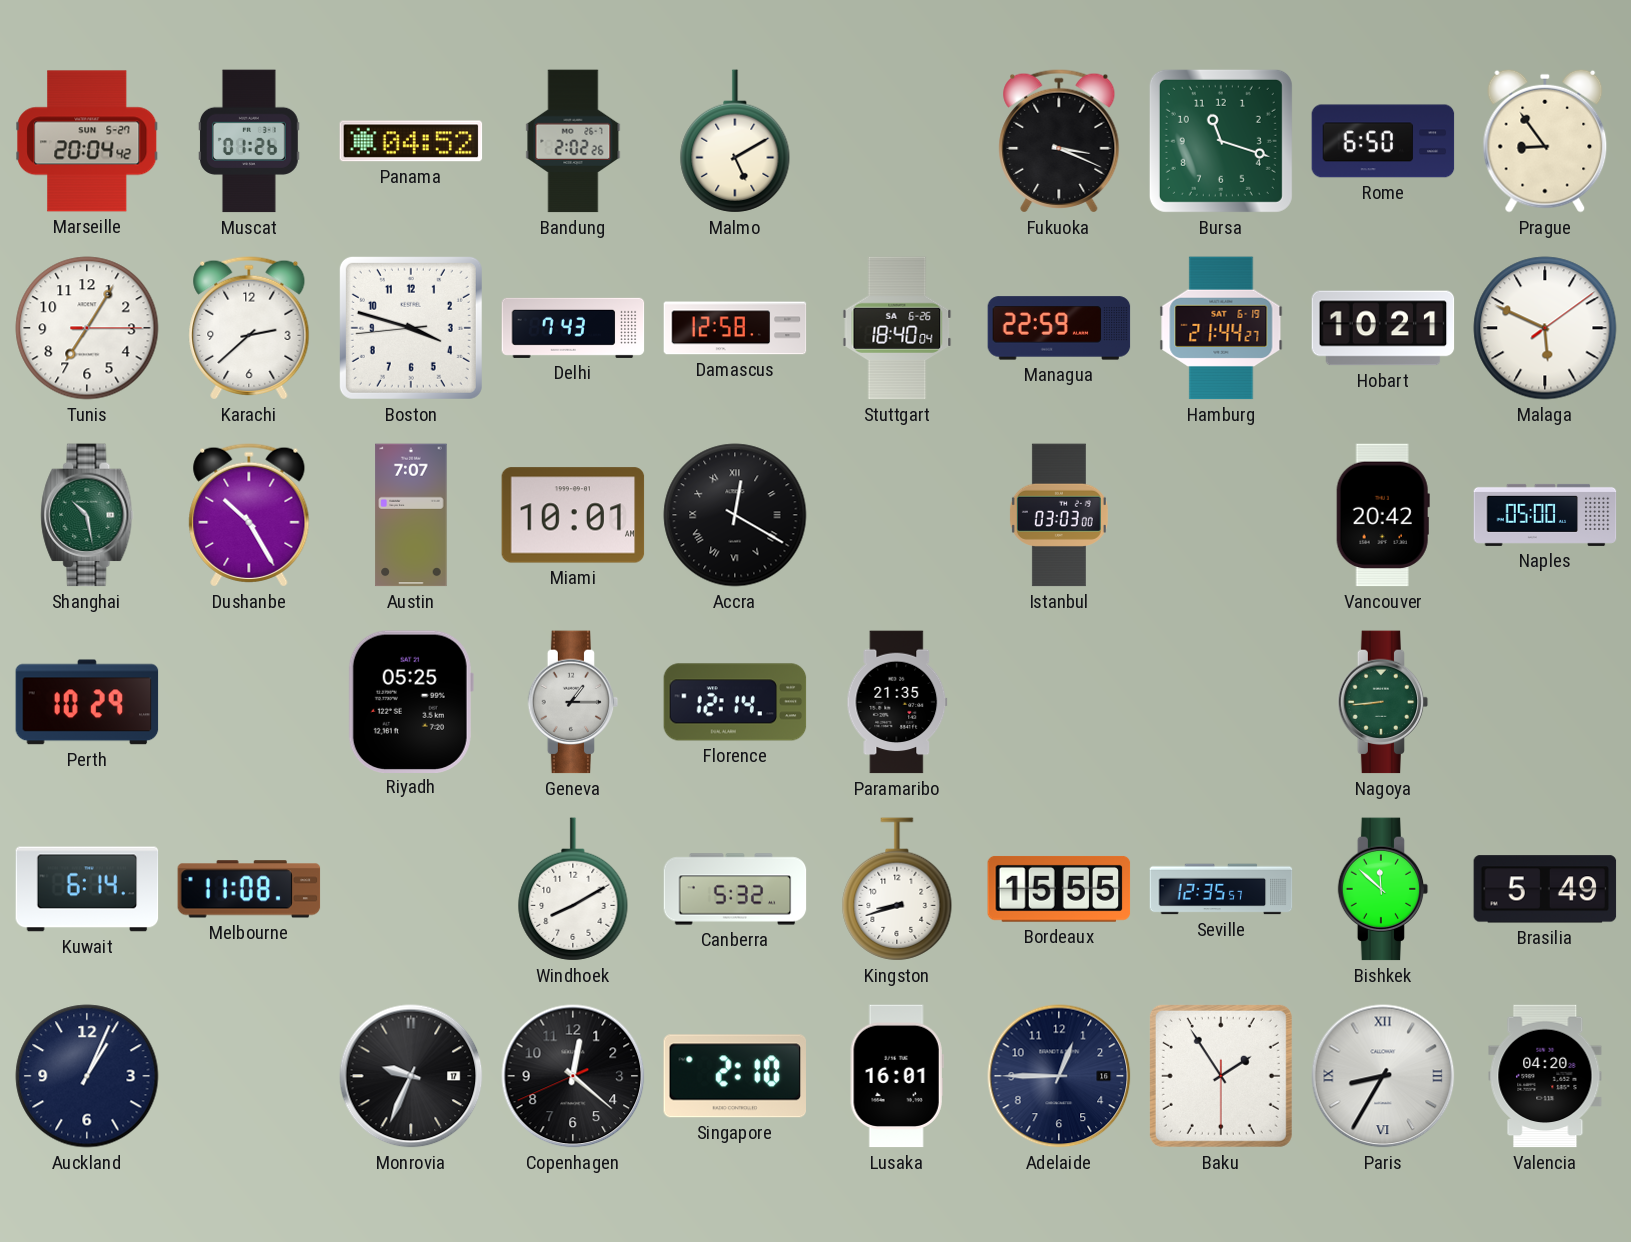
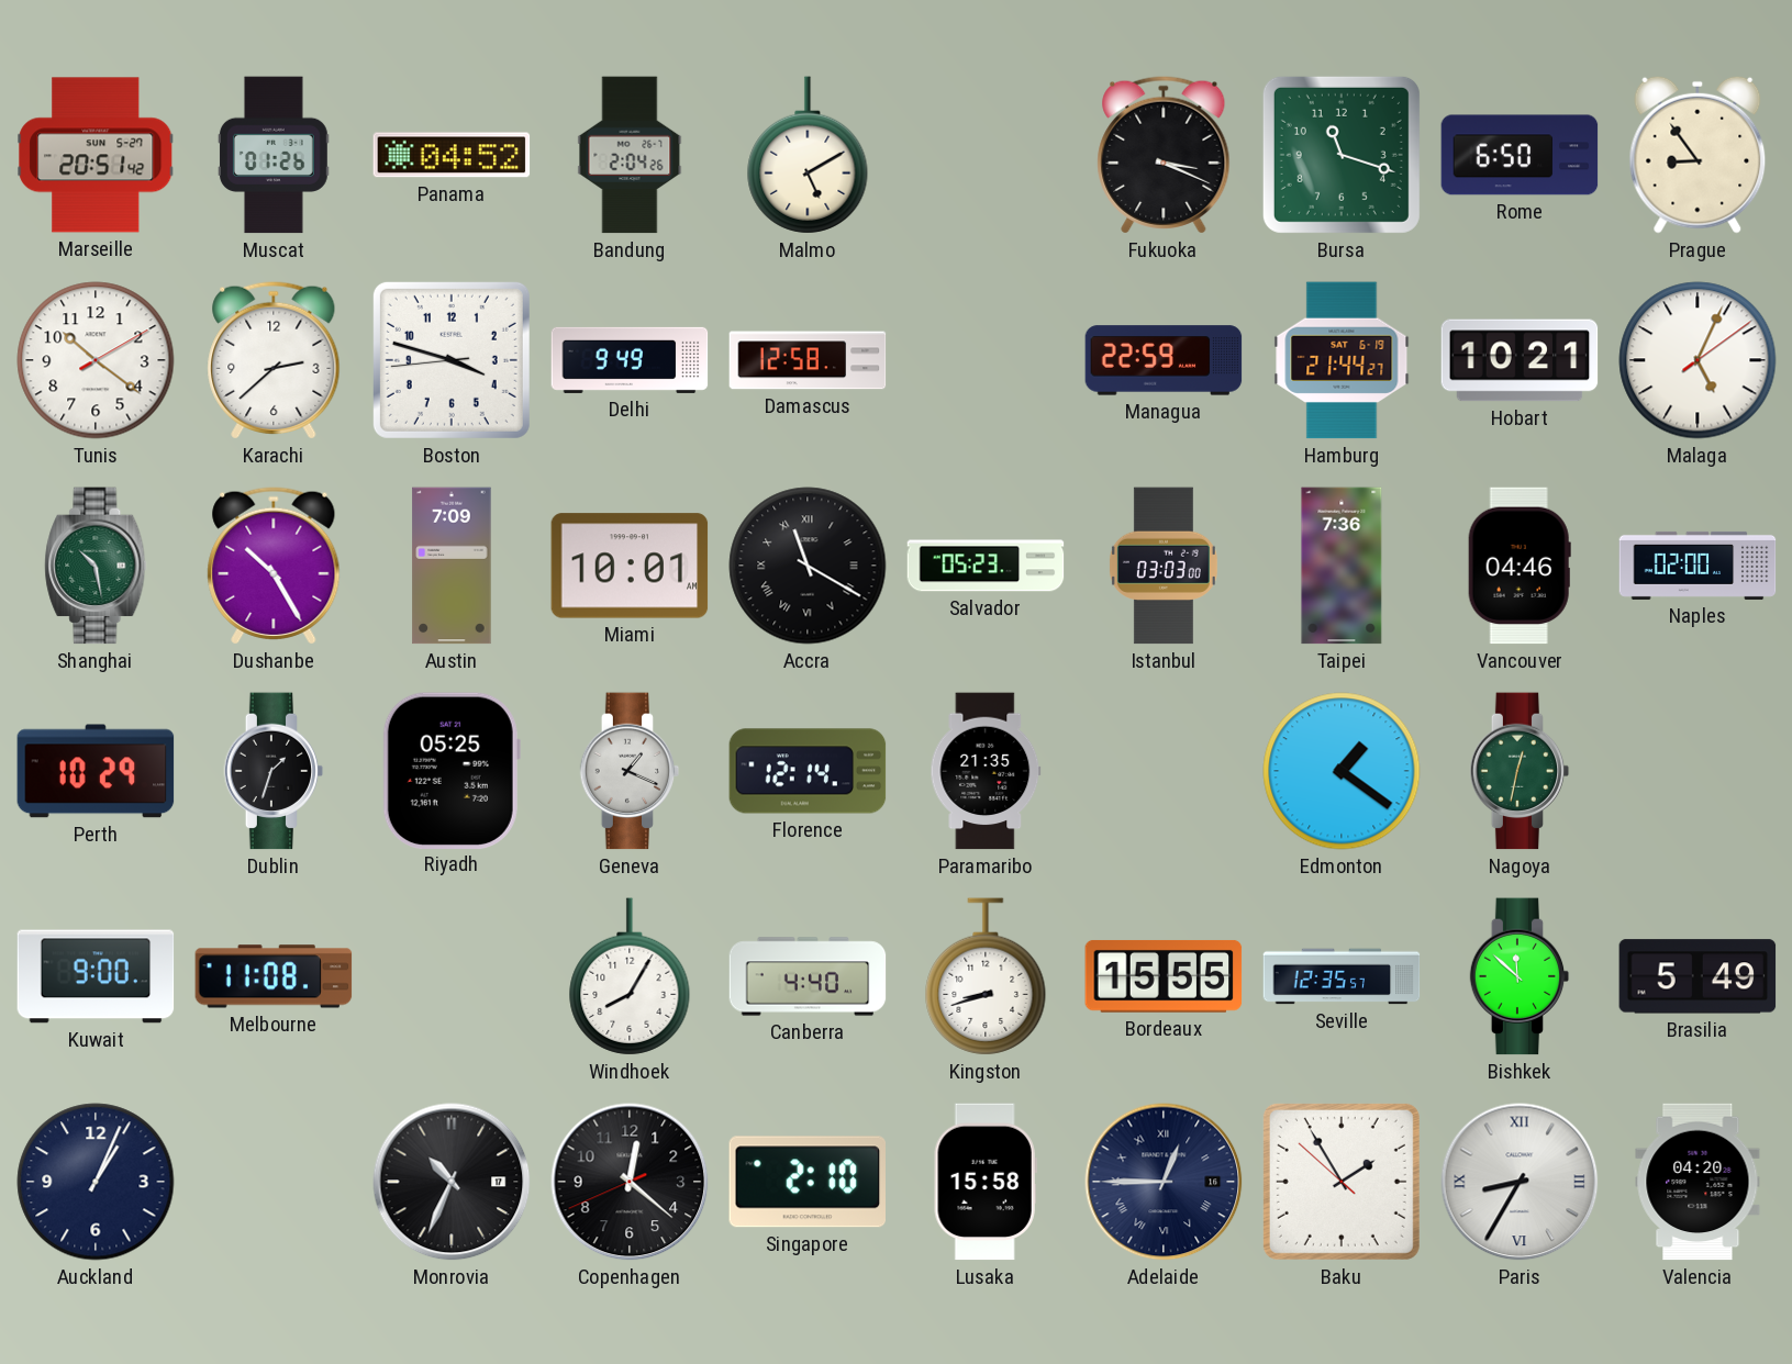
Marseille: 20:04 -> 20:51
Bandung: 2:02 -> 2:04
Tunis: 7:05 -> 10:21
Delhi: 7:43 -> 9:49
Stuttgart: 18:40 -> none
Malaga: 5:49 -> 5:04
Austin: 7:07 -> 7:09
Accra: 12:20 -> 11:20
Salvador: none -> 05:23
Taipei: none -> 7:36
Vancouver: 20:42 -> 04:46
Naples: 05:00 -> 02:00
Dublin: none -> 1:33
Geneva: 1:15 -> 1:19
Edmonton: none -> 1:21
Nagoya: 8:44 -> 12:32
Kuwait: 6:14 -> 9:00
Windhoek: 8:10 -> 8:05
Canberra: 5:32 -> 4:40
Monrovia: 9:34 -> 10:34
Lusaka: 16:01 -> 15:58
Adelaide numerals: Arabic -> Roman
Baku: 1:54:30 -> 1:54:52
